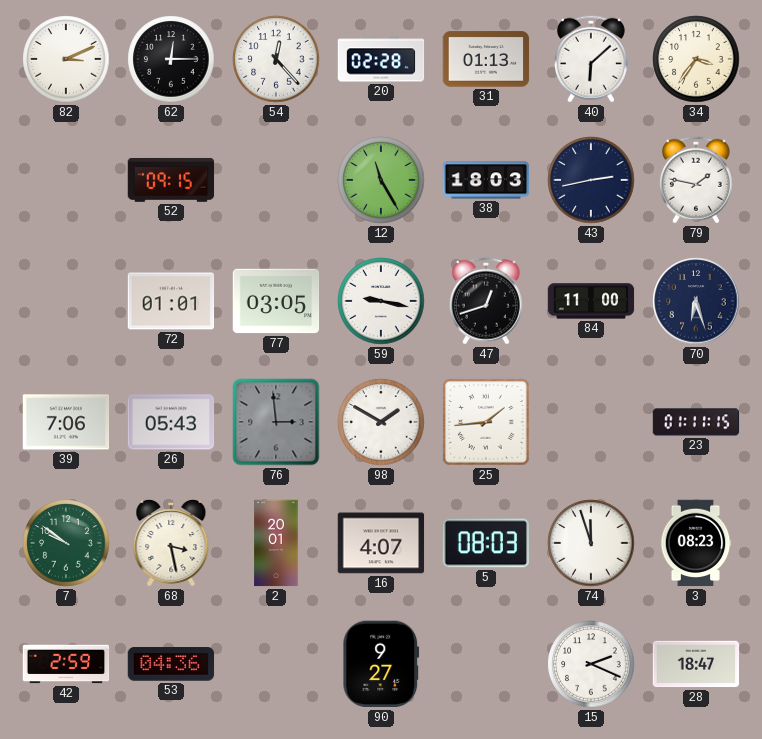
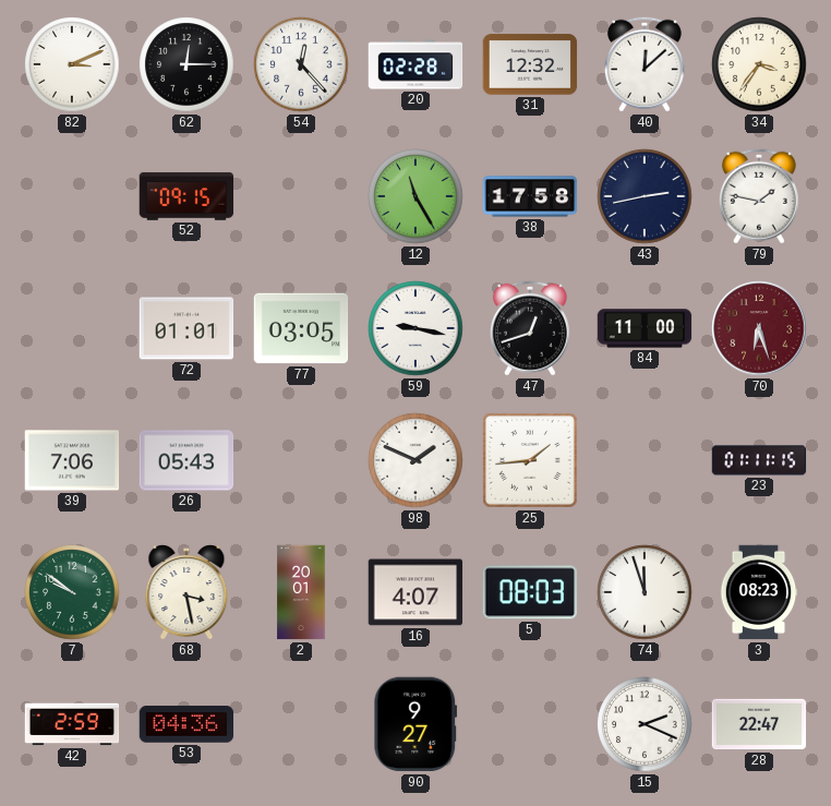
31: 01:13 -> 12:32
40: 6:08 -> 12:08
38: 18:03 -> 17:58
70 dial: navy -> burgundy
76: 2:59 -> none
98: 1:50 -> 1:49
28: 18:47 -> 22:47
